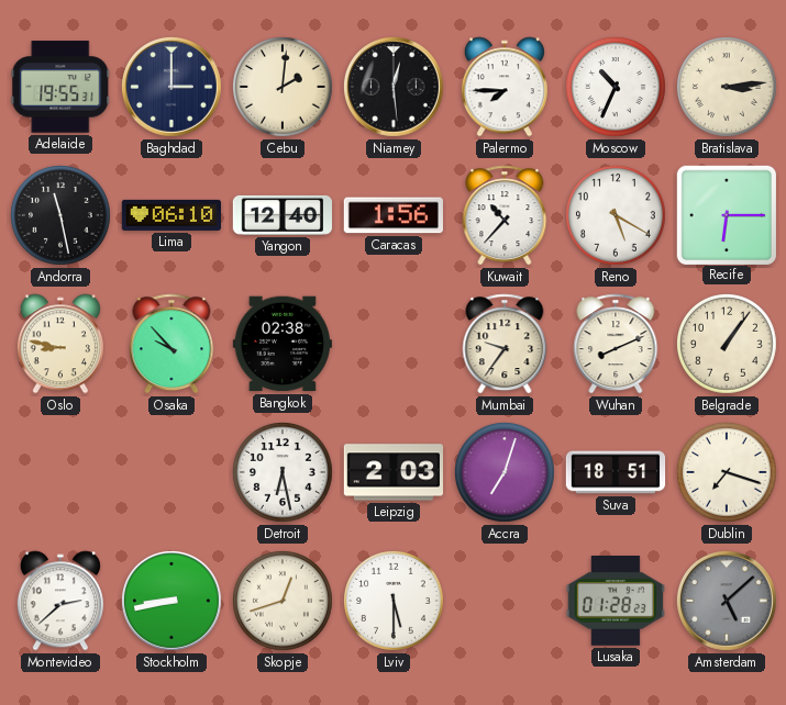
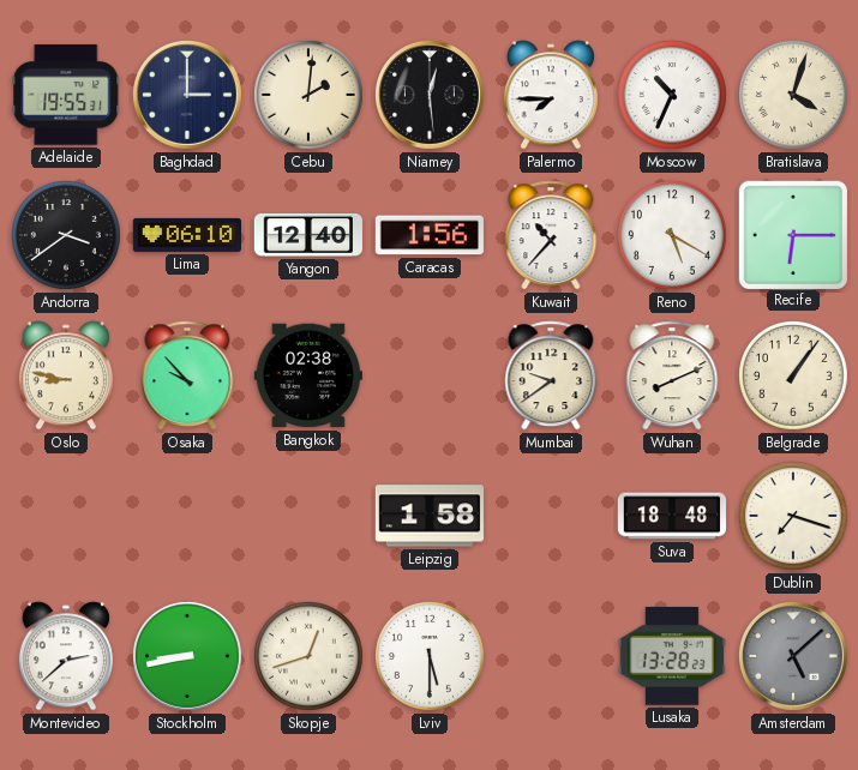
Bratislava: 3:14 -> 4:03
Andorra: 11:28 -> 3:39
Mumbai: 9:36 -> 9:39
Detroit: 6:28 -> none
Leipzig: 2:03 -> 1:58
Accra: 7:03 -> none
Suva: 18:51 -> 18:48
Lusaka: 01:28 -> 13:28
